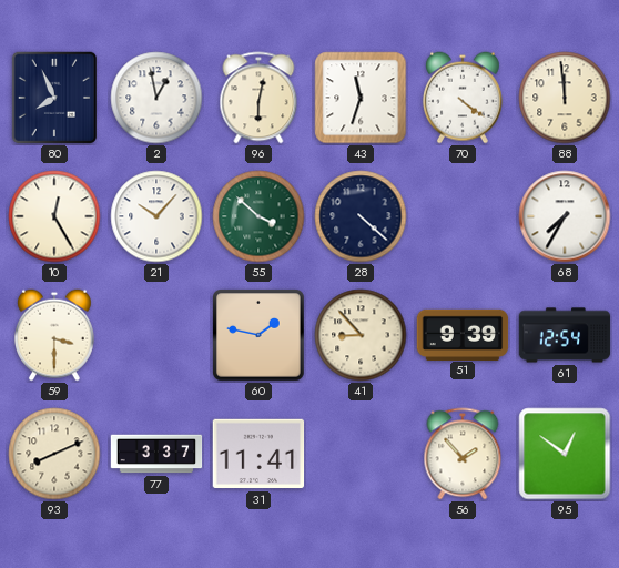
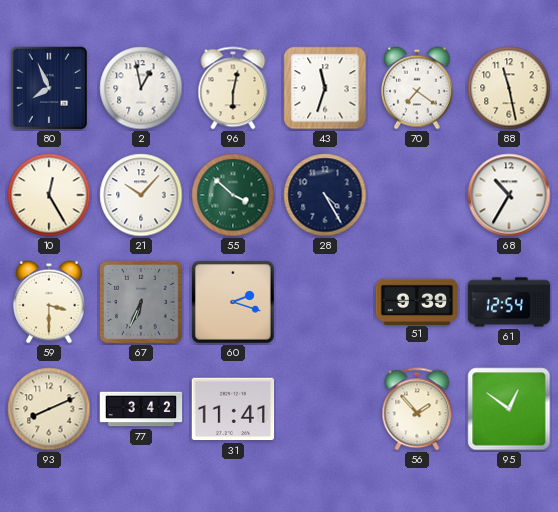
70: 4:21 -> 7:21
88: 11:59 -> 11:28
28: 4:22 -> 4:25
68: 7:35 -> 10:35
67: none -> 6:34
60: 1:47 -> 2:18
41: 8:53 -> none
77: 3:37 -> 3:42
